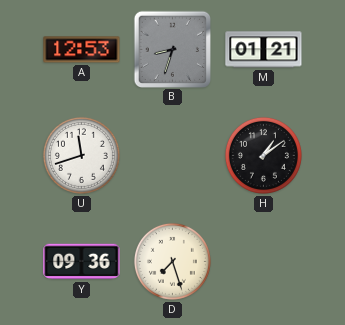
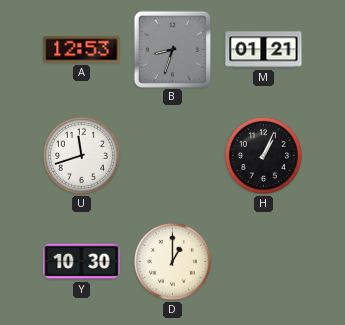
H: 1:09 -> 1:04
Y: 09:36 -> 10:30
D: 7:27 -> 1:00
